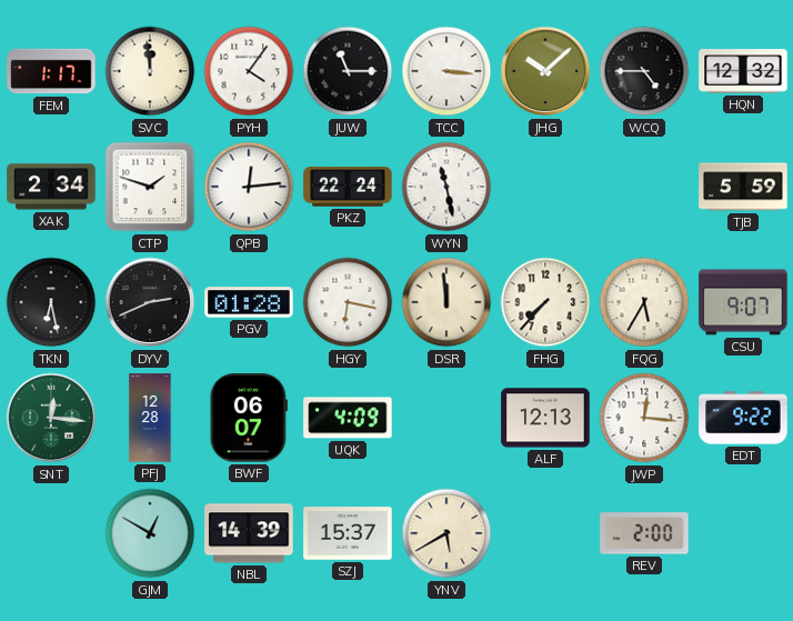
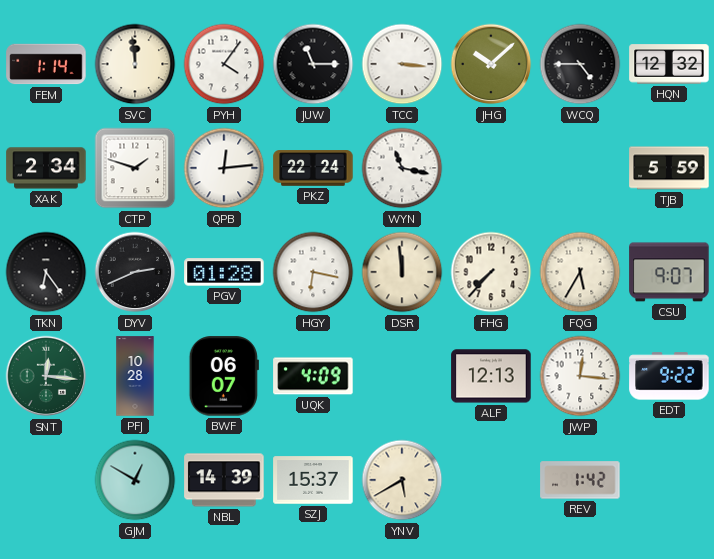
FEM: 1:17 -> 1:14
WYN: 11:28 -> 11:17
TKN: 6:28 -> 6:24
PFJ: 12:28 -> 10:28
REV: 2:00 -> 1:42
